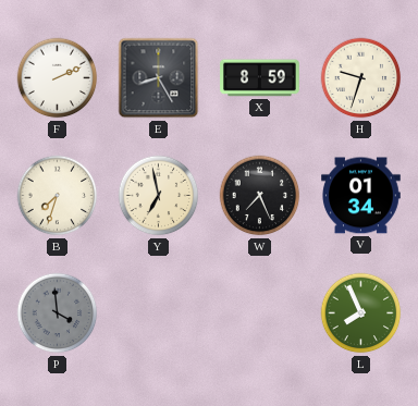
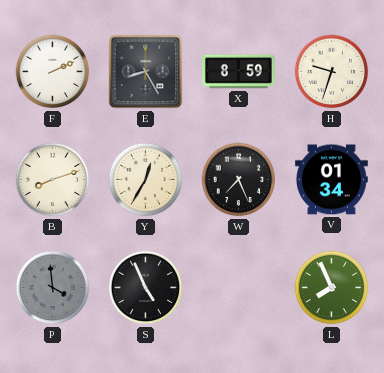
B: 7:33 -> 8:12
Y: 6:58 -> 12:35
S: none -> 4:56
